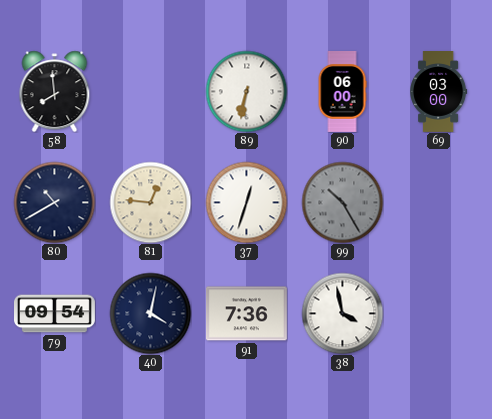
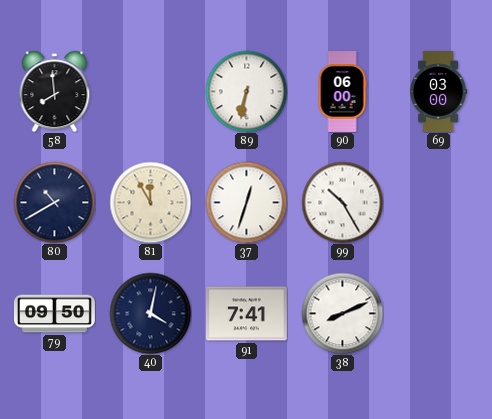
81: 12:46 -> 11:55
99 dial: grey -> white
79: 09:54 -> 09:50
91: 7:36 -> 7:41
38: 3:58 -> 8:11
